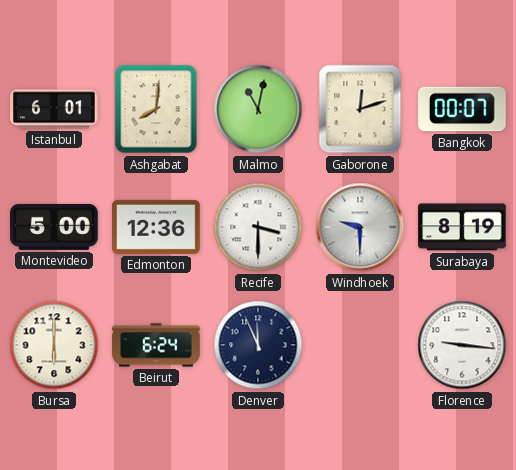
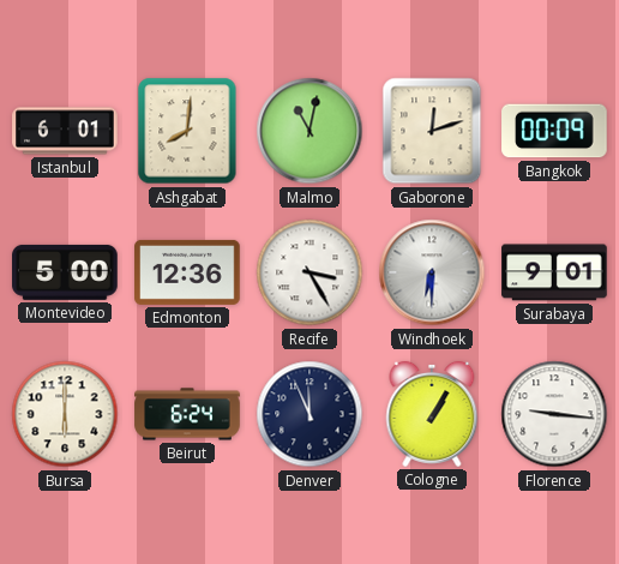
Bangkok: 00:07 -> 00:09
Recife: 3:30 -> 3:25
Windhoek: 9:30 -> 6:30
Surabaya: 8:19 -> 9:01
Cologne: none -> 1:05
